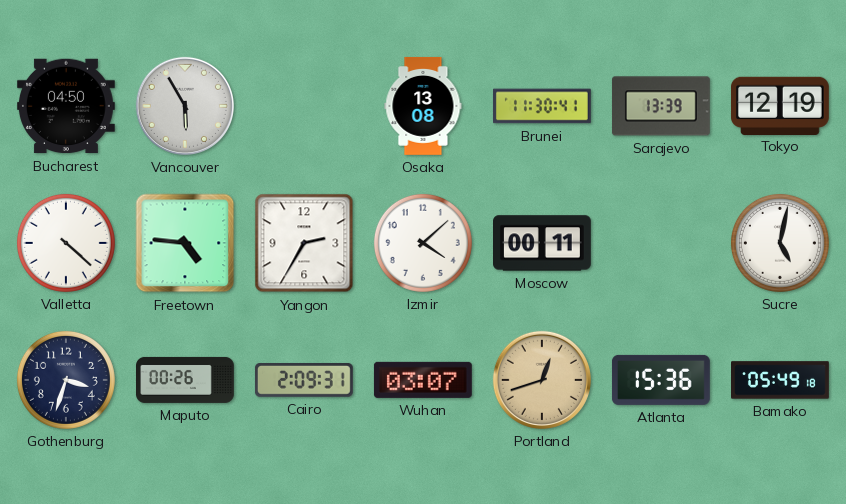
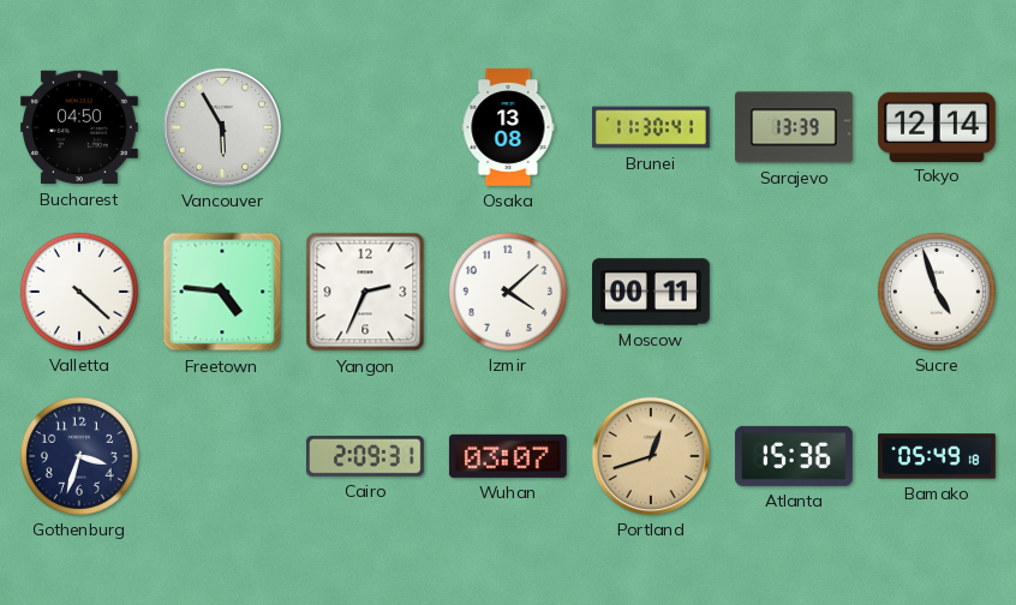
Tokyo: 12:19 -> 12:14
Yangon: 2:35 -> 2:34
Sucre: 5:02 -> 4:57
Maputo: 00:26 -> none
